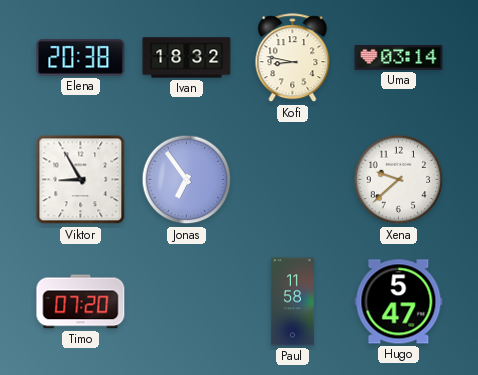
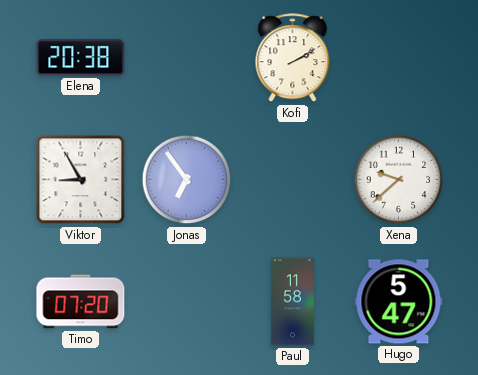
Ivan: 18:32 -> none
Kofi: 8:47 -> 2:10
Uma: 03:14 -> none
